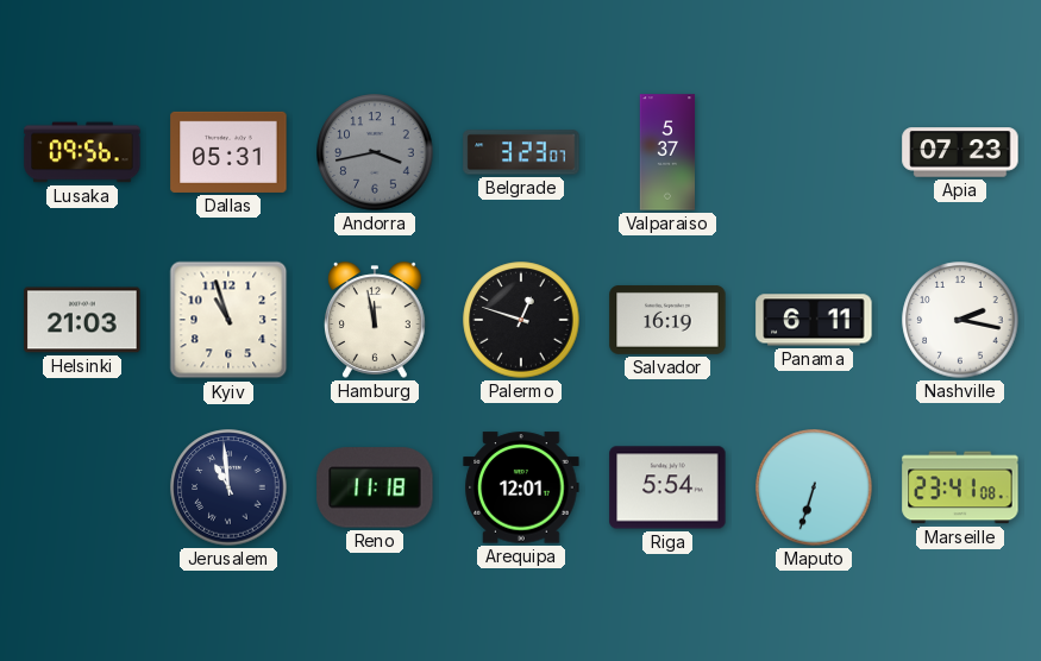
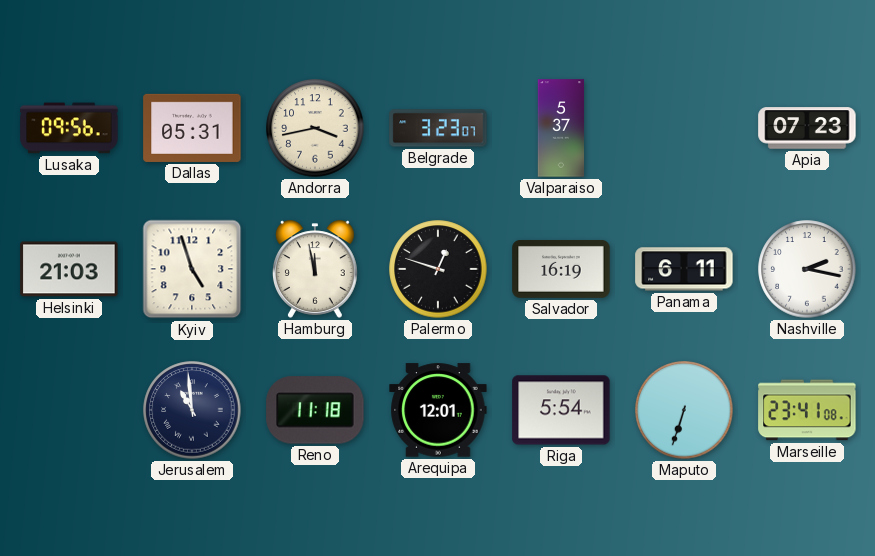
Andorra dial: grey -> cream
Kyiv: 10:57 -> 4:57
